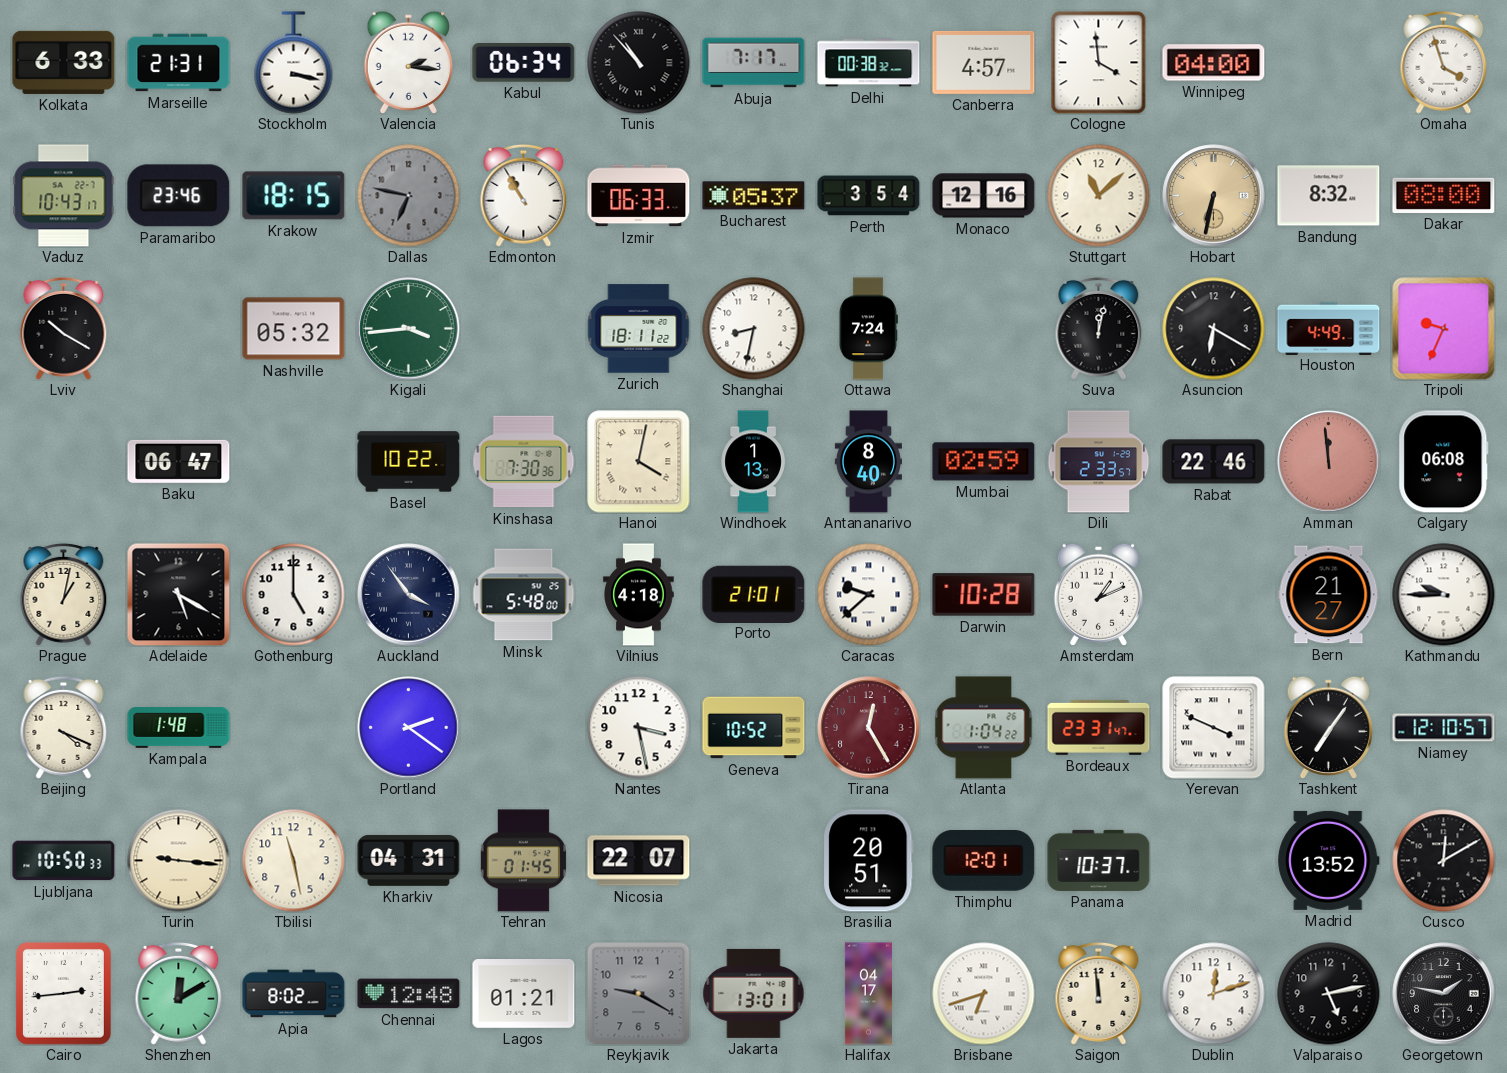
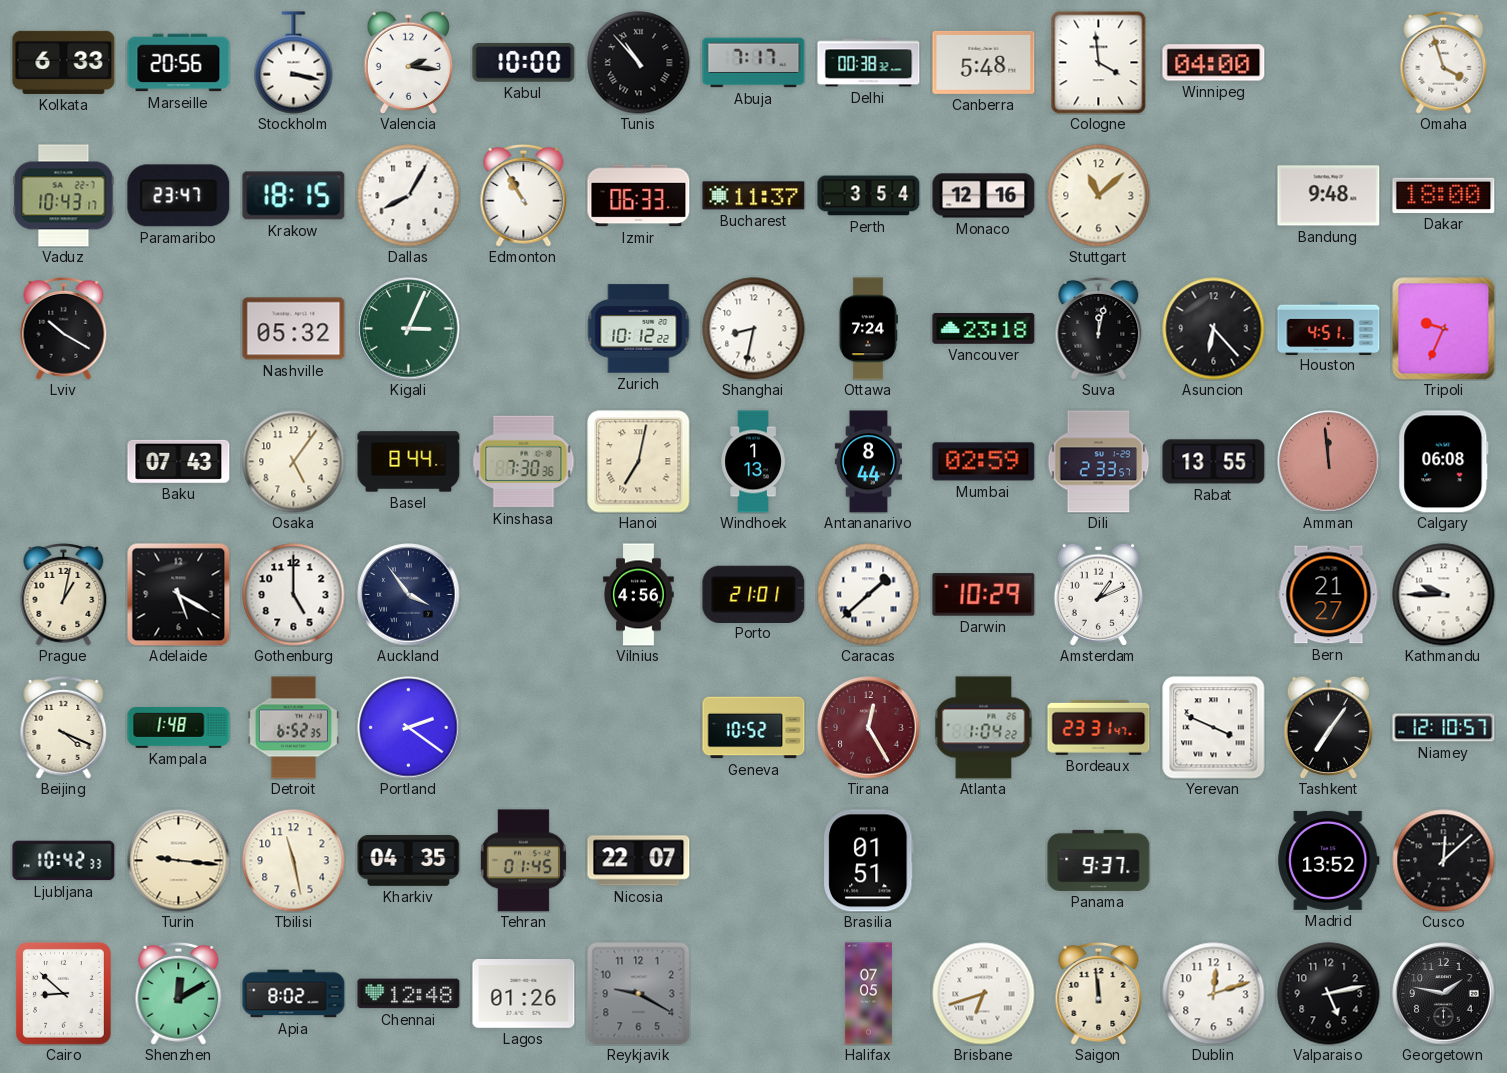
Marseille: 21:31 -> 20:56
Kabul: 06:34 -> 10:00
Canberra: 4:57 -> 5:48
Paramaribo: 23:46 -> 23:47
Dallas: 6:47 -> 8:05
Dallas dial: grey -> white
Bucharest: 05:37 -> 11:37
Hobart: 6:32 -> none
Bandung: 8:32 -> 9:48
Dakar: 08:00 -> 18:00
Kigali: 3:44 -> 3:04
Zurich: 18:11 -> 10:12
Vancouver: none -> 23:18
Asuncion: 6:20 -> 6:23
Houston: 4:49 -> 4:51
Baku: 06:47 -> 07:43
Osaka: none -> 5:06
Basel: 10:22 -> 8:44
Hanoi: 4:02 -> 7:02
Antananarivo: 8:40 -> 8:44
Rabat: 22:46 -> 13:55
Minsk: 5:48 -> none
Vilnius: 4:18 -> 4:56
Caracas: 9:38 -> 1:38
Darwin: 10:28 -> 10:29
Detroit: none -> 6:52
Nantes: 3:28 -> none
Ljubljana: 10:50 -> 10:42
Kharkiv: 04:31 -> 04:35
Brasilia: 20:51 -> 01:51
Thimphu: 12:01 -> none
Panama: 10:37 -> 9:37
Cusco: 12:10 -> 12:08
Cairo: 2:44 -> 8:52
Lagos: 01:21 -> 01:26
Jakarta: 13:01 -> none
Halifax: 04:17 -> 07:05
